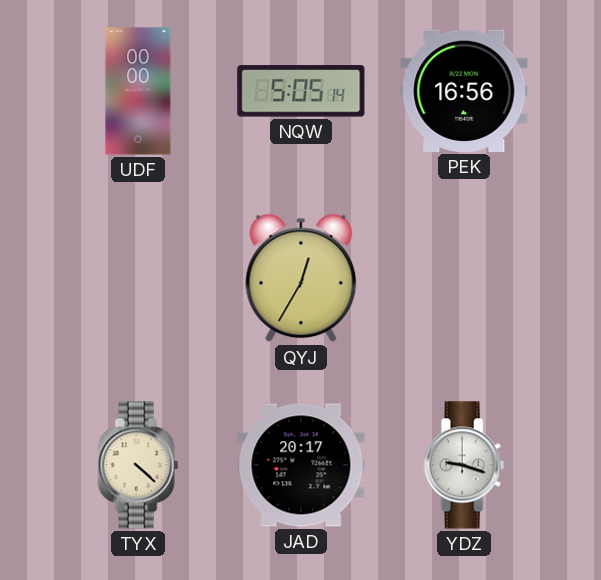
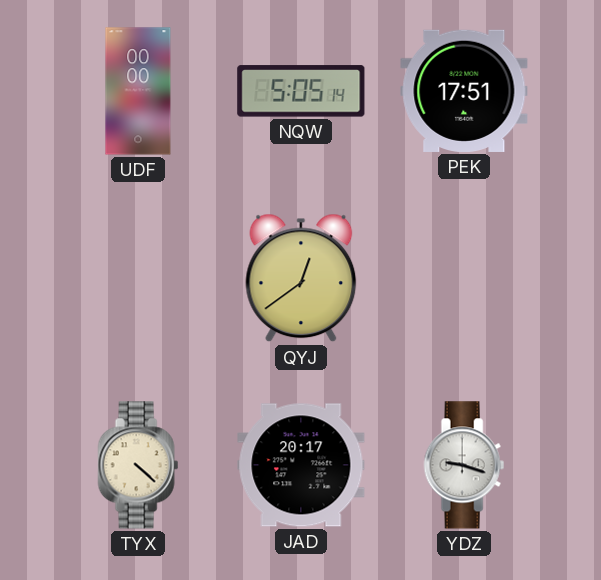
PEK: 16:56 -> 17:51
QYJ: 12:35 -> 12:39
